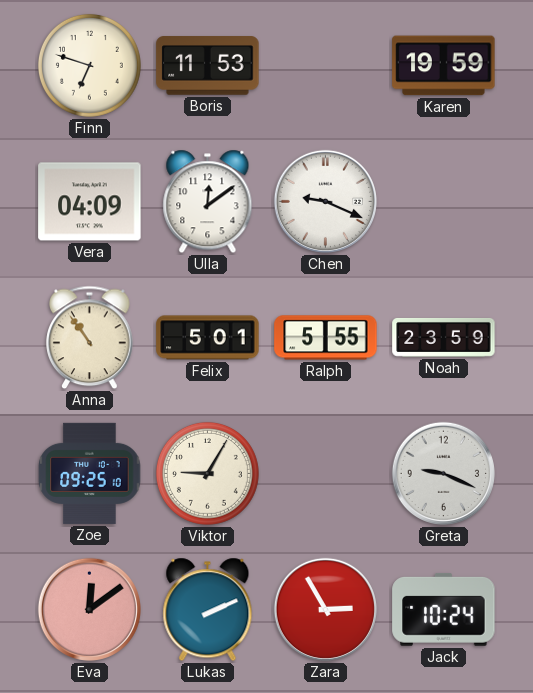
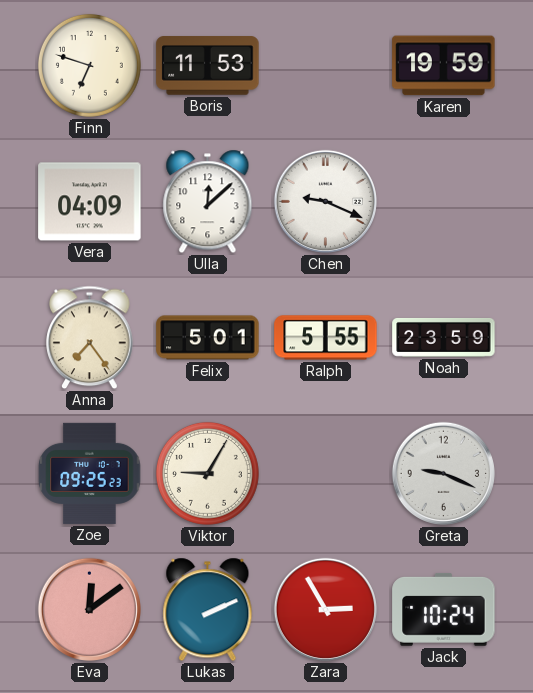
Ulla: 12:09 -> 12:08
Anna: 10:54 -> 7:24
Zoe: 09:25:10 -> 09:25:23
